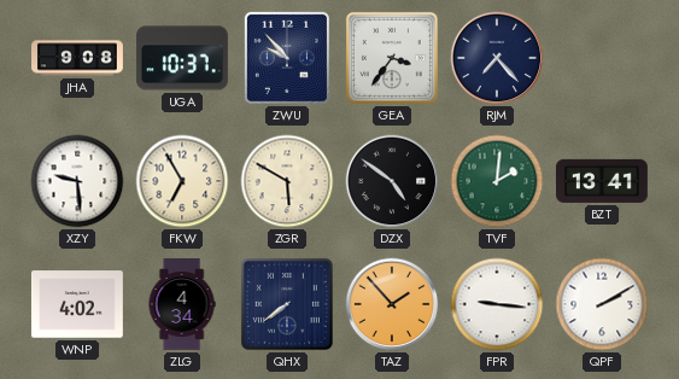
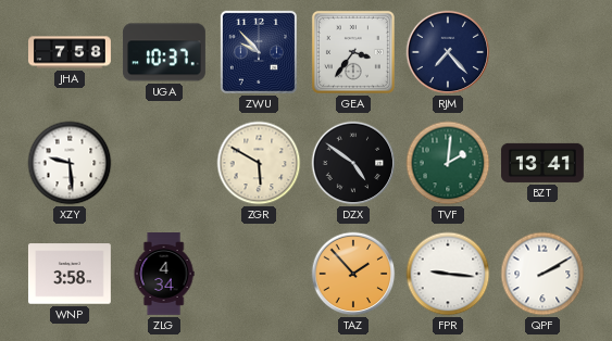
JHA: 9:08 -> 7:58
FKW: 6:55 -> none
WNP: 4:02 -> 3:58
QHX: 7:39 -> none
